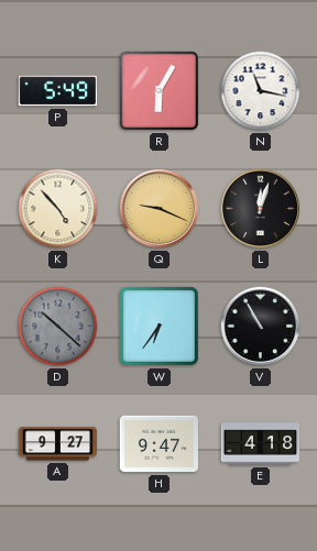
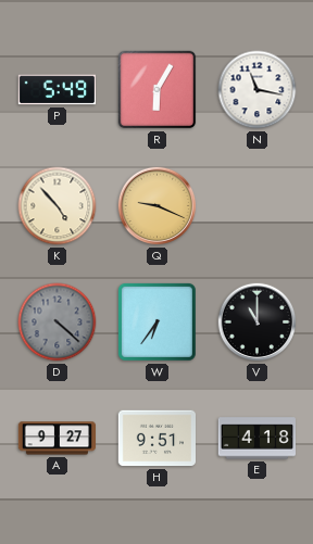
L: 12:03 -> none
D: 10:22 -> 4:22
V: 10:55 -> 11:00
H: 9:47 -> 9:51
